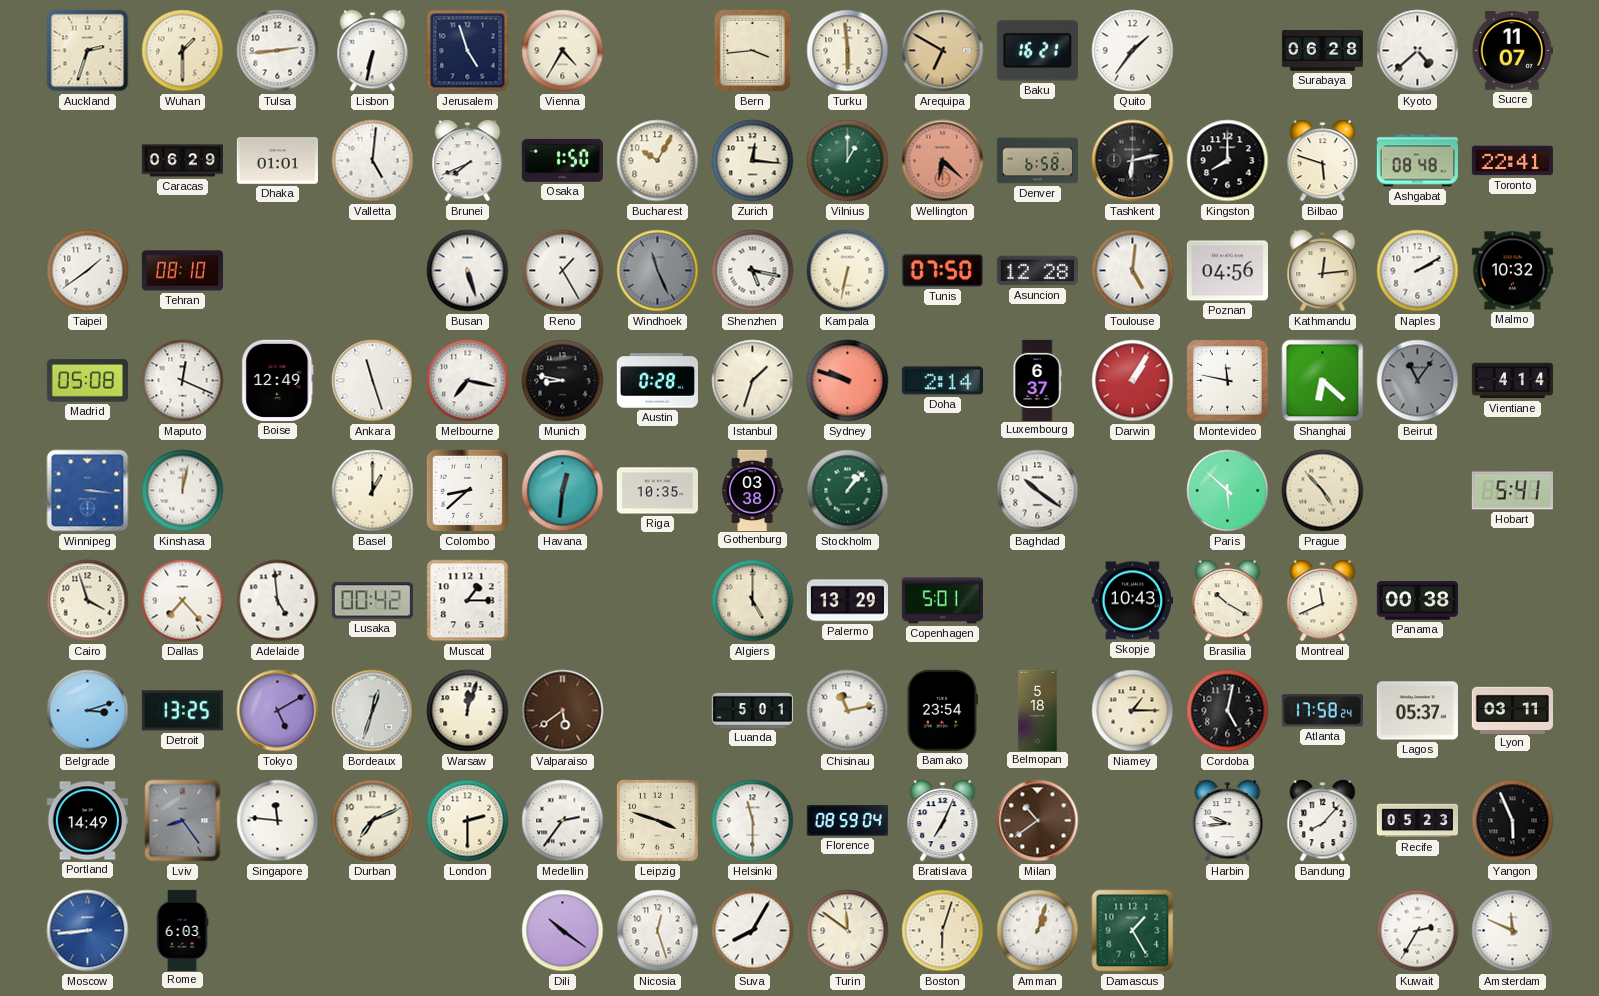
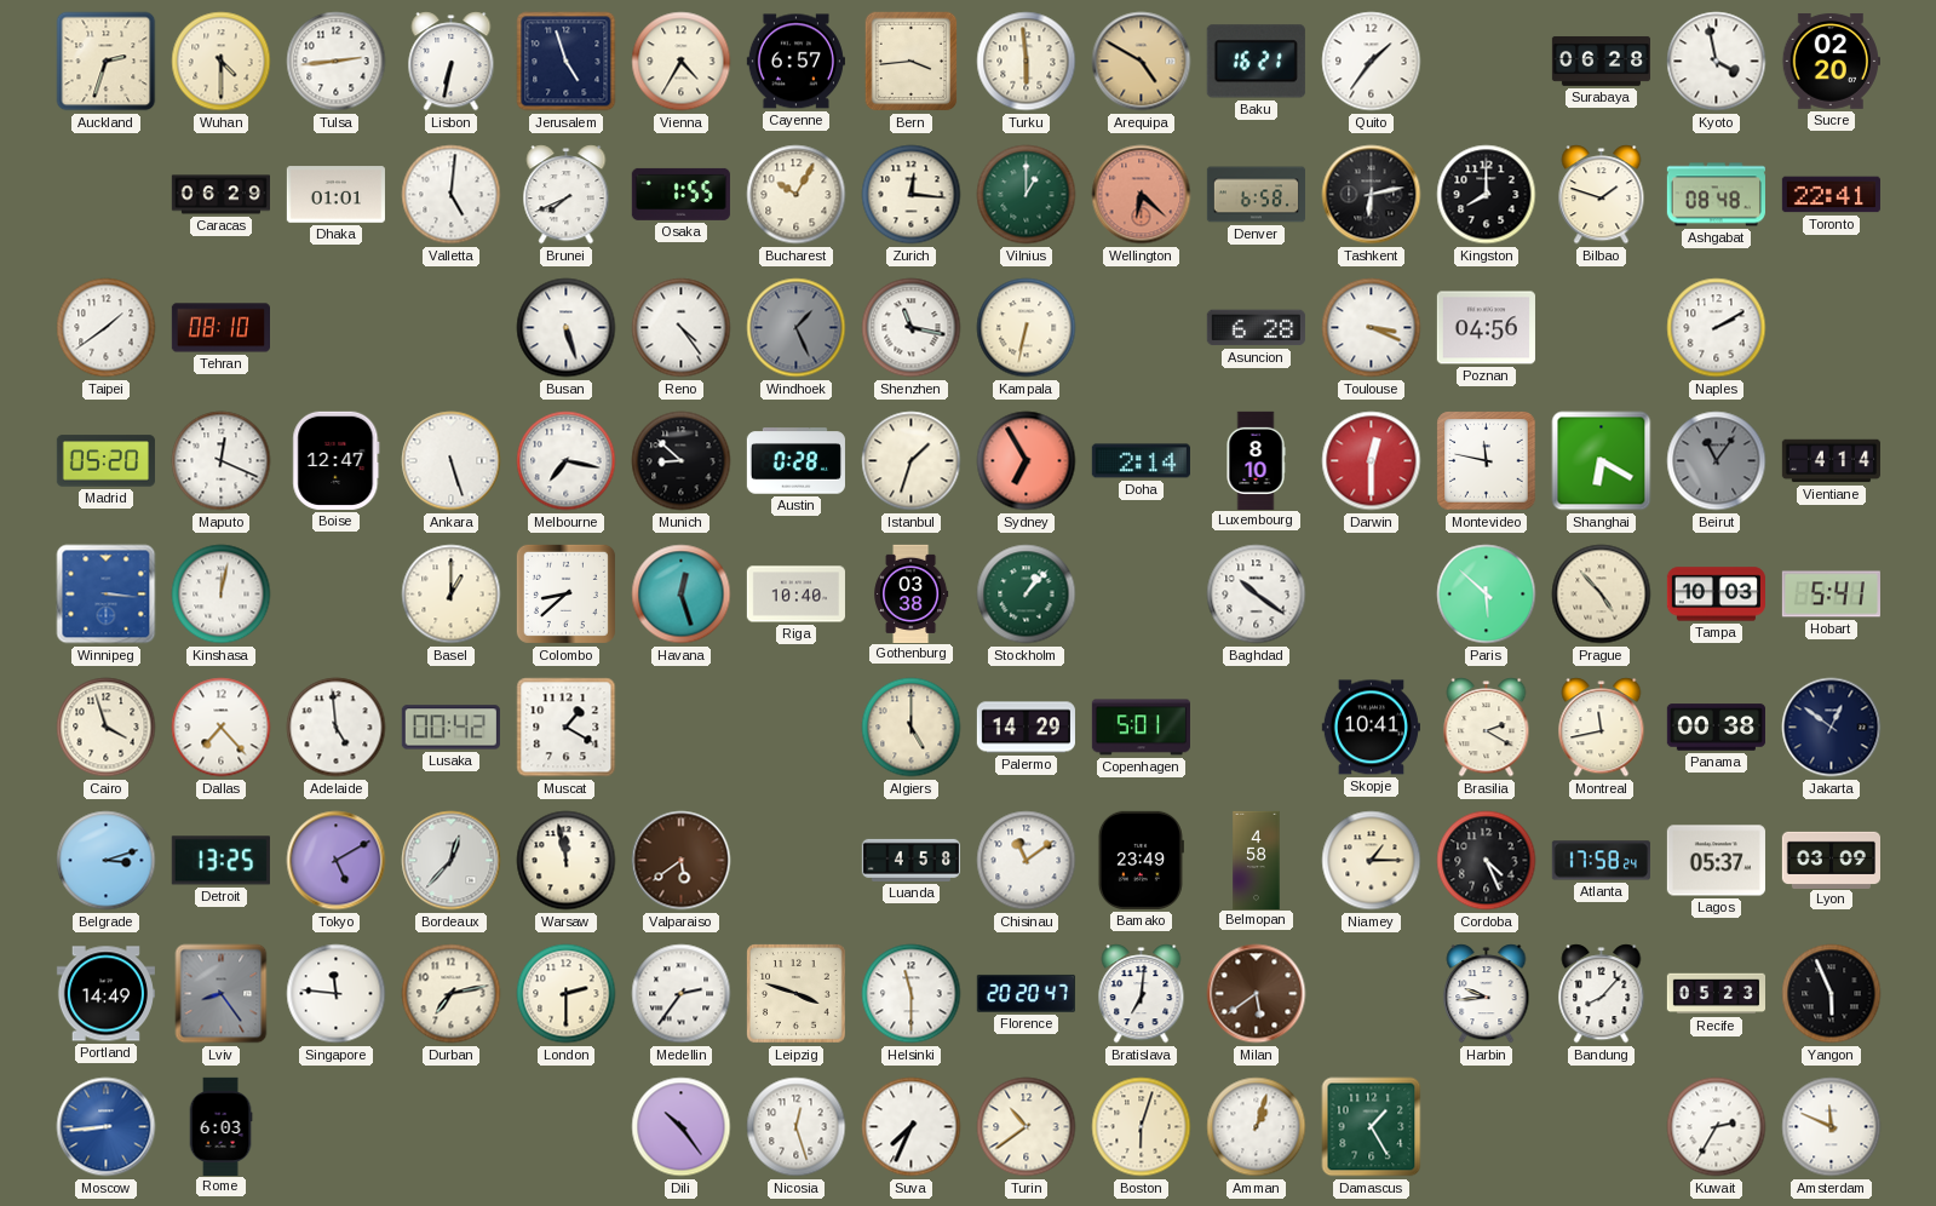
Wuhan: 1:30 -> 4:30
Cayenne: none -> 6:57
Arequipa: 6:50 -> 4:50
Kyoto: 4:38 -> 3:58
Sucre: 11:07 -> 02:20
Osaka: 1:50 -> 1:55
Bilbao: 5:48 -> 1:48
Reno: 1:25 -> 4:24
Windhoek: 11:26 -> 1:26
Shenzhen: 5:17 -> 11:17
Tunis: 07:50 -> none
Asuncion: 12:28 -> 6:28
Toulouse: 5:01 -> 3:19
Kathmandu: 12:14 -> none
Malmo: 10:32 -> none
Madrid: 05:08 -> 05:20
Boise: 12:49 -> 12:47
Ankara: 11:27 -> 5:27
Munich: 8:47 -> 8:52
Sydney: 9:48 -> 6:55
Luxembourg: 6:37 -> 8:10
Darwin: 1:05 -> 12:30
Shanghai: 6:22 -> 6:20
Havana: 12:31 -> 12:27
Riga: 10:35 -> 10:40
Tampa: none -> 10:03
Muscat: 1:15 -> 1:20
Palermo: 13:29 -> 14:29
Skopje: 10:43 -> 10:41
Brasilia: 10:20 -> 2:20
Montreal: 11:41 -> 11:43
Jakarta: none -> 12:51
Bordeaux: 12:33 -> 12:37
Warsaw: 12:03 -> 11:58
Luanda: 5:01 -> 4:58
Chisinau: 11:13 -> 11:09
Bamako: 23:54 -> 23:49
Belmopan: 5:18 -> 4:58
Cordoba: 5:02 -> 4:26
Lyon: 03:11 -> 03:09
Durban: 7:11 -> 7:13
Florence: 08:59 -> 20:20
Bratislava: 7:04 -> 7:01
Milan: 10:39 -> 5:39
Dili: 10:21 -> 10:24
Suva: 8:05 -> 7:34
Turin: 11:51 -> 10:39
